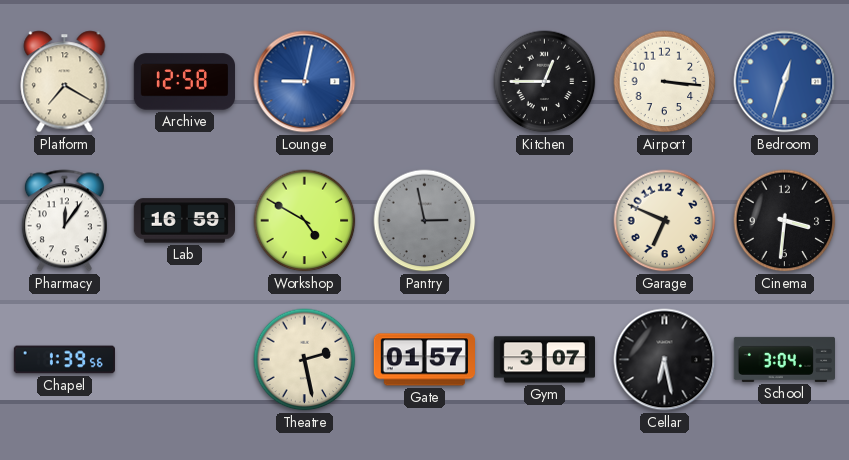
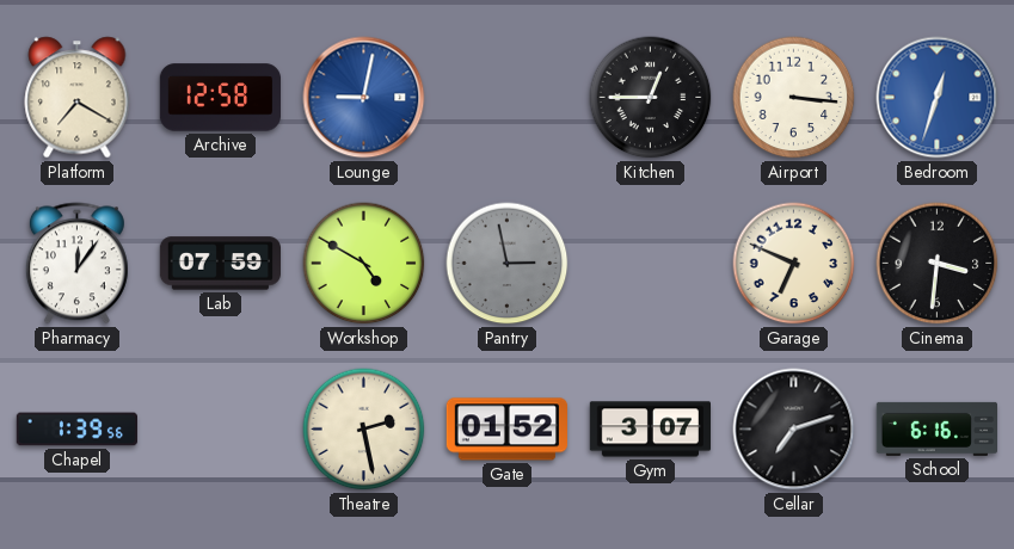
Lab: 16:59 -> 07:59
Gate: 01:57 -> 01:52
Cellar: 6:28 -> 7:12
School: 3:04 -> 6:16
